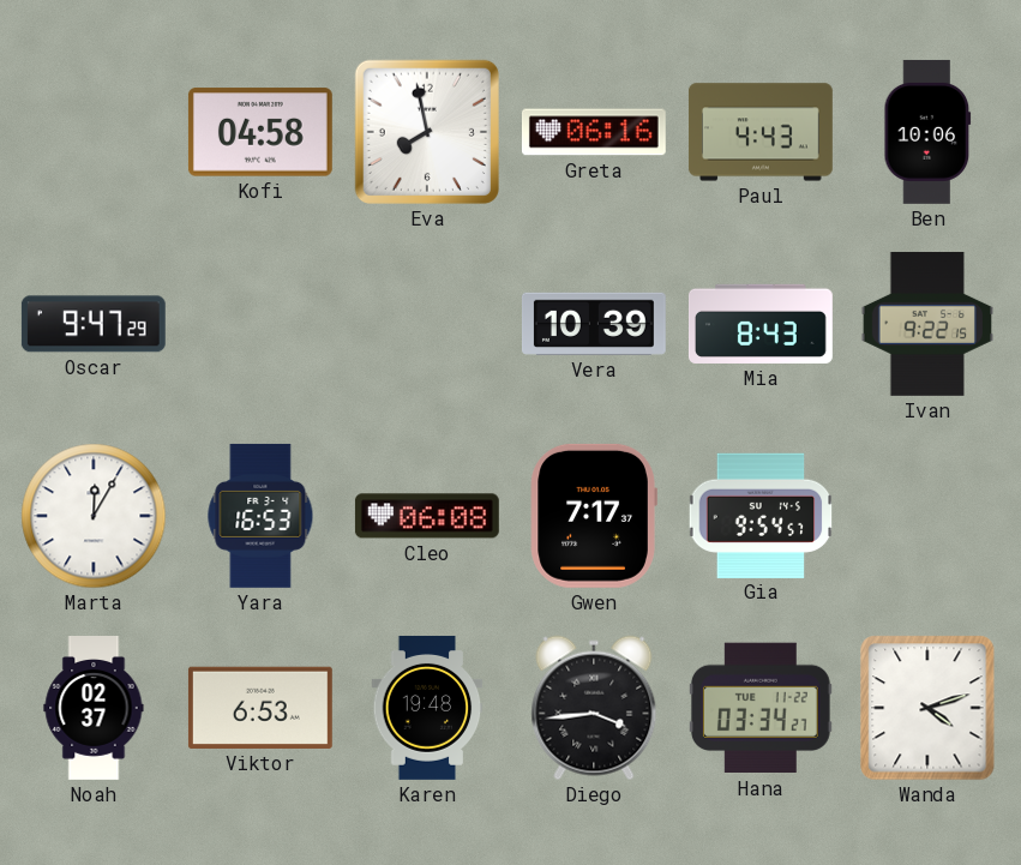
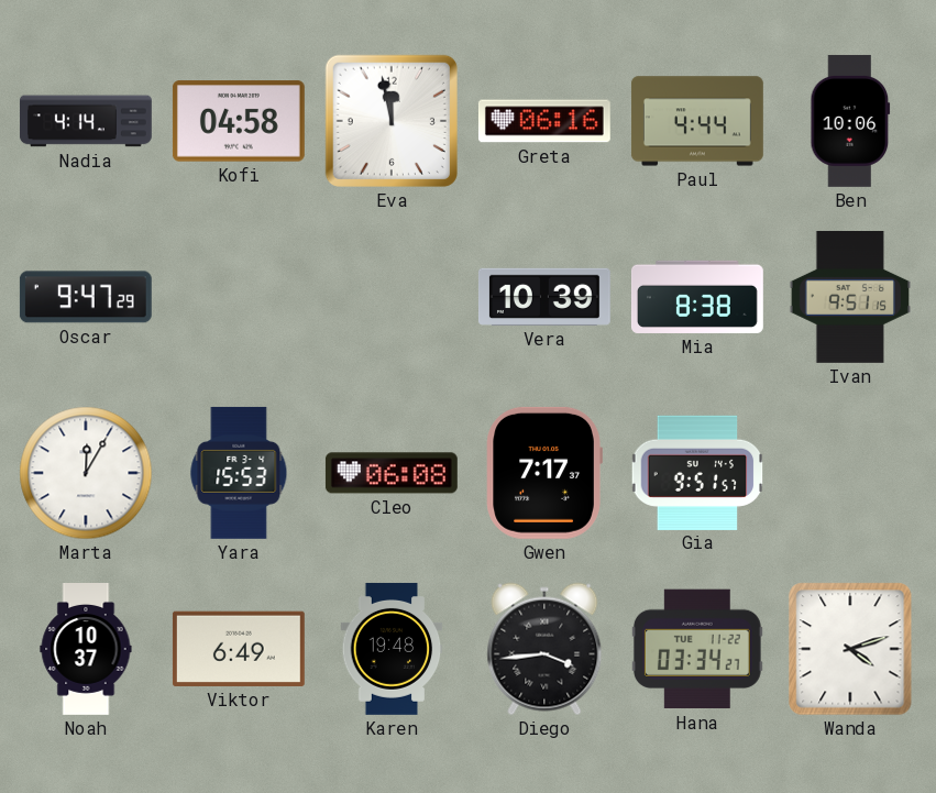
Nadia: none -> 4:14
Eva: 7:58 -> 11:58
Paul: 4:43 -> 4:44
Mia: 8:43 -> 8:38
Ivan: 9:22 -> 9:51
Yara: 16:53 -> 15:53
Gia: 9:54 -> 9:51
Noah: 02:37 -> 10:37
Viktor: 6:53 -> 6:49
